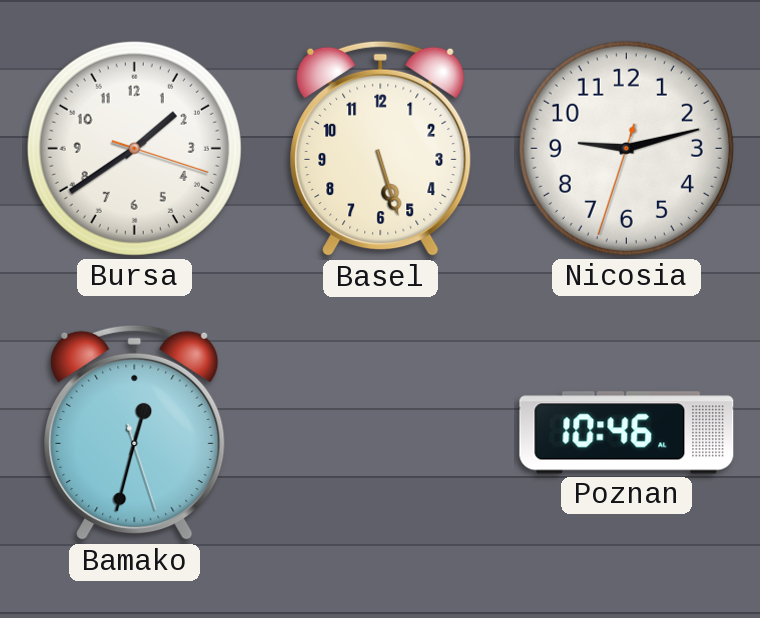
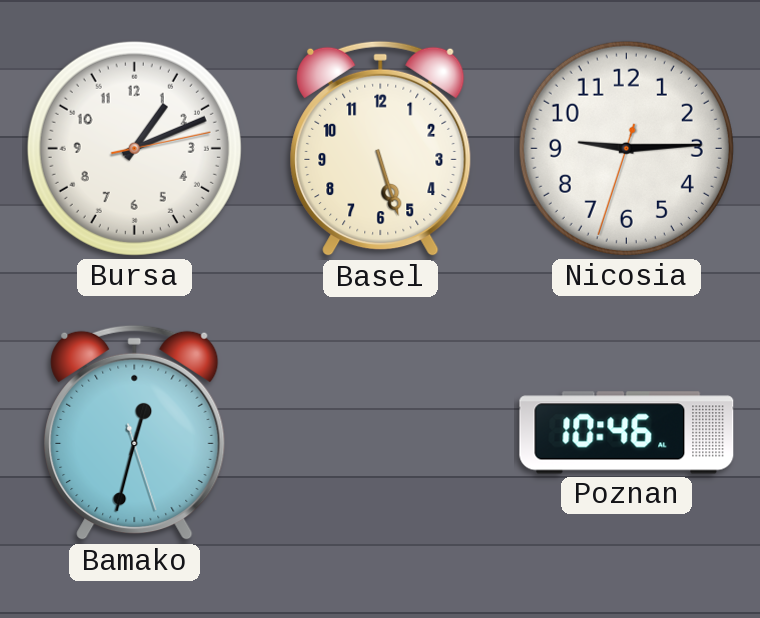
Bursa: 1:39 -> 1:11
Nicosia: 9:12 -> 9:14
